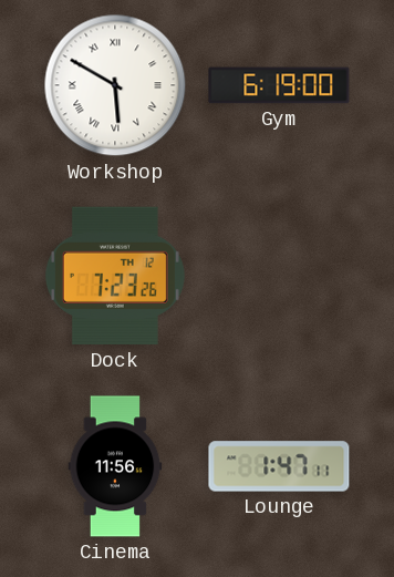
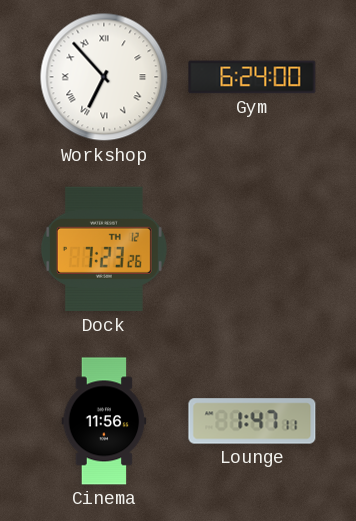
Workshop: 5:50 -> 6:53
Gym: 6:19 -> 6:24
